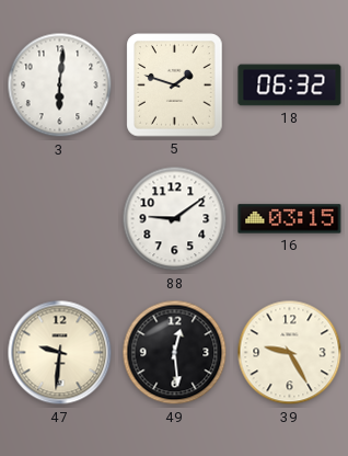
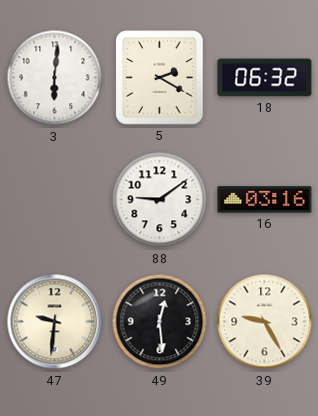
5: 1:48 -> 2:20
16: 03:15 -> 03:16
